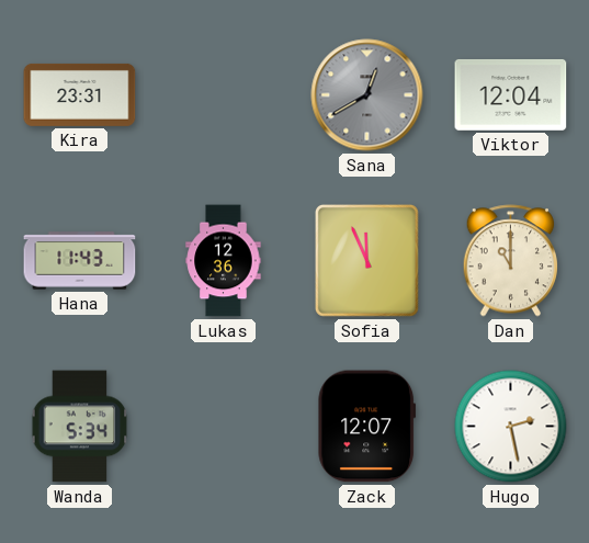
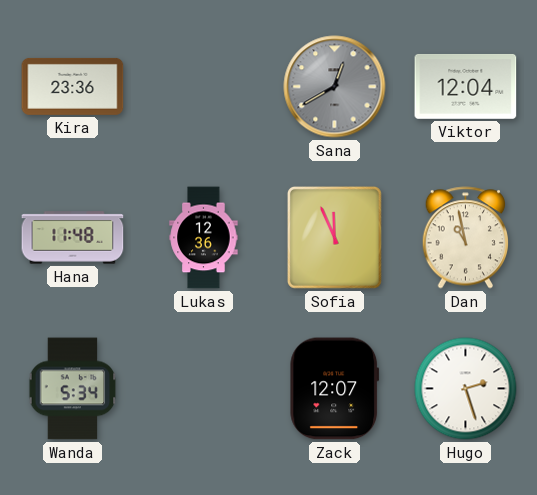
Kira: 23:31 -> 23:36
Hana: 11:43 -> 11:48
Dan: 11:00 -> 10:58
Hugo: 2:28 -> 2:27
